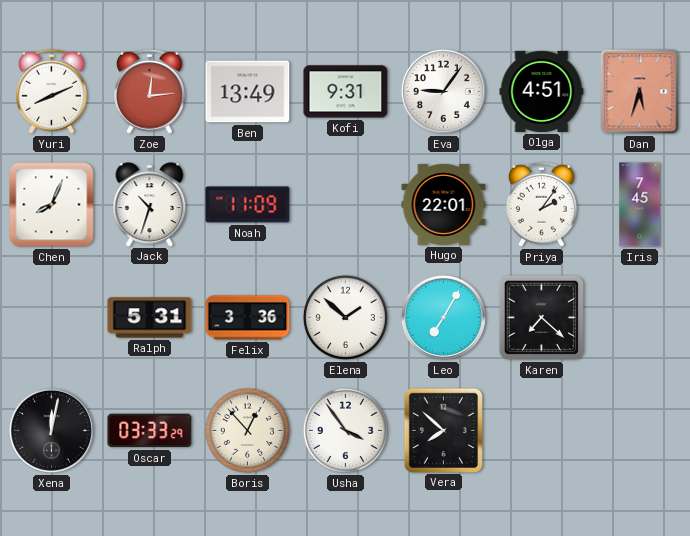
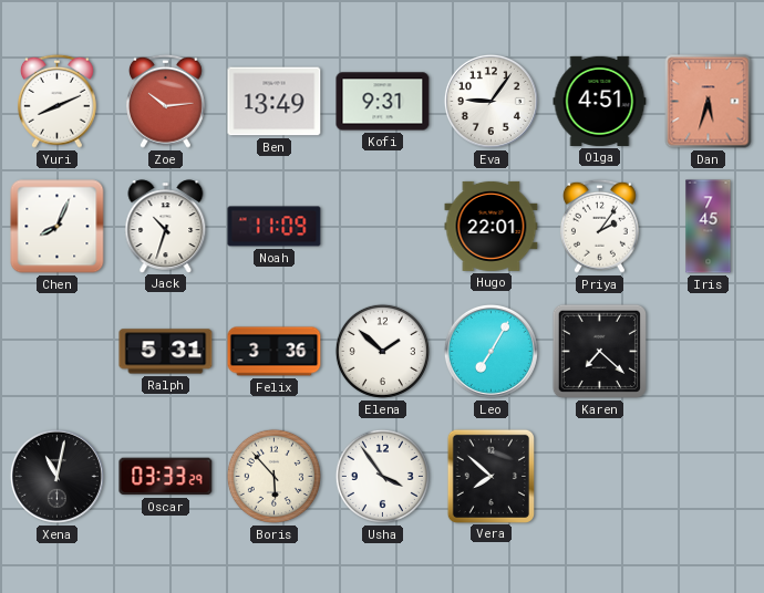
Zoe: 12:14 -> 10:14
Xena: 12:02 -> 11:02
Boris: 12:53 -> 5:53
